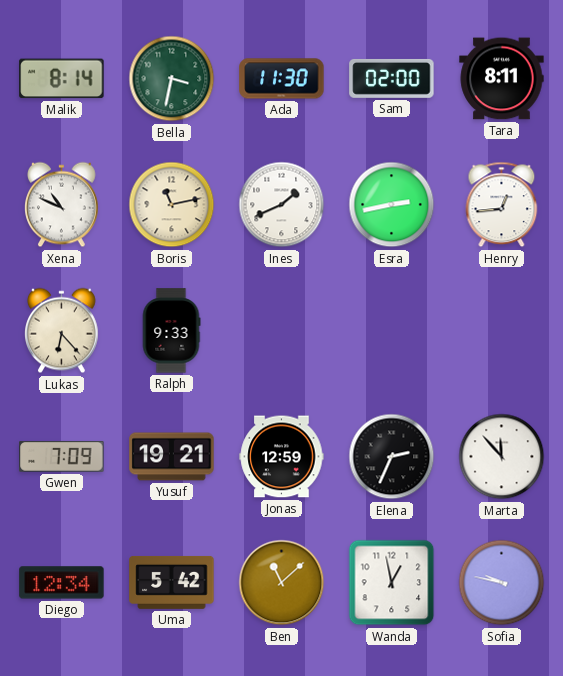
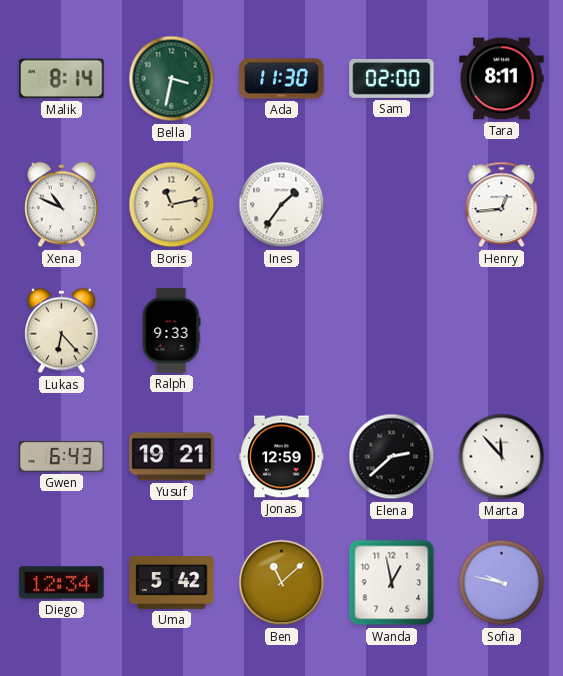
Ines: 1:41 -> 1:36
Esra: 2:43 -> none
Gwen: 7:09 -> 6:43
Elena: 2:34 -> 2:38
